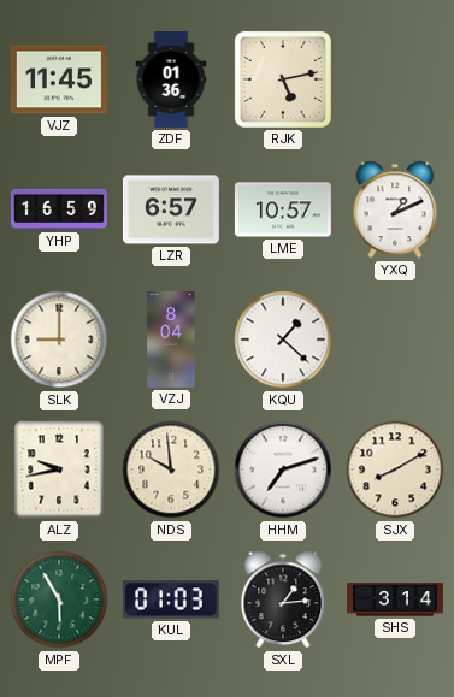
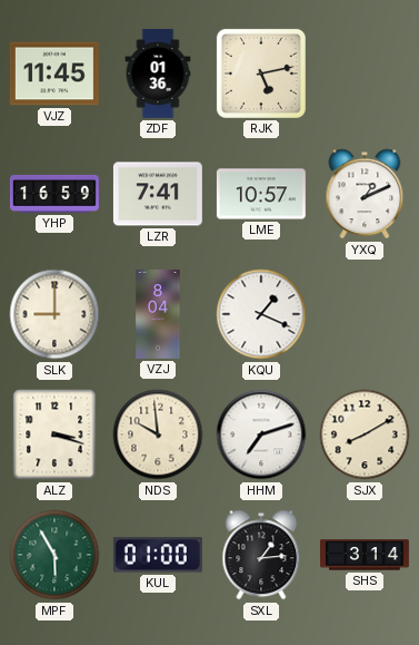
LZR: 6:57 -> 7:41
KQU: 1:22 -> 1:19
ALZ: 9:43 -> 3:18
KUL: 01:03 -> 01:00
